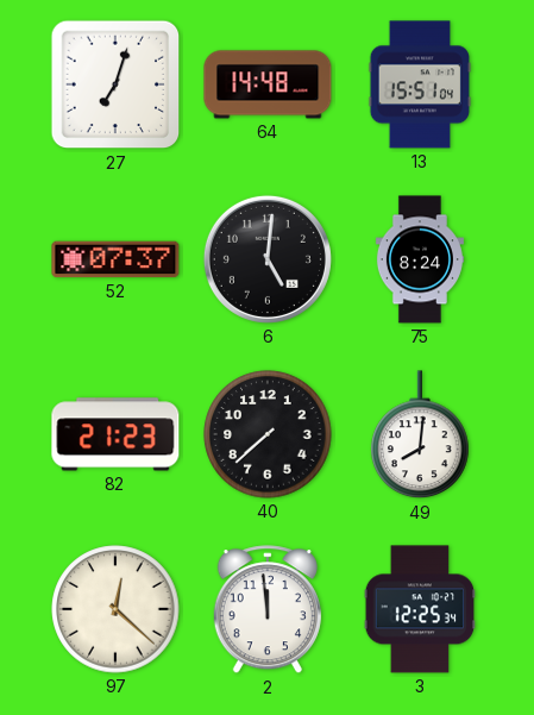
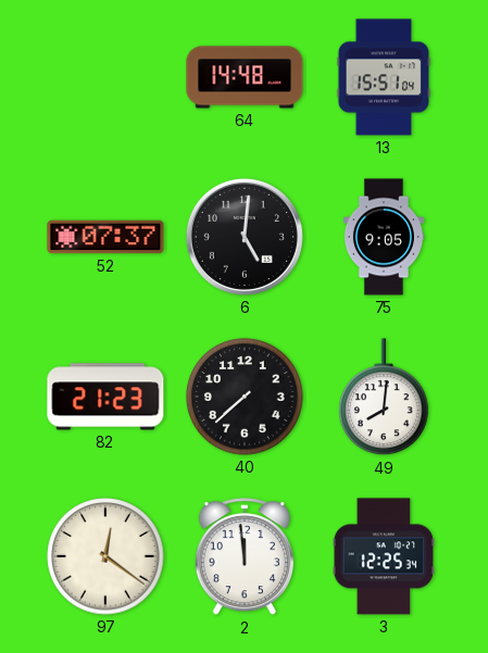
27: 7:03 -> none
75: 8:24 -> 9:05
97: 12:22 -> 12:21
